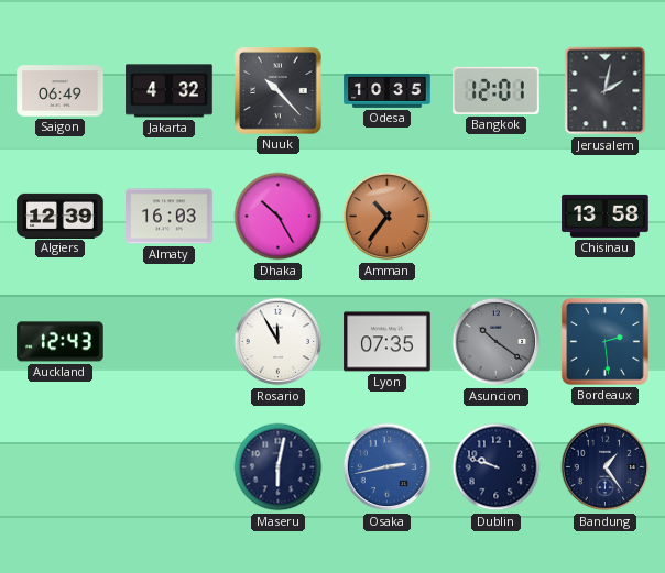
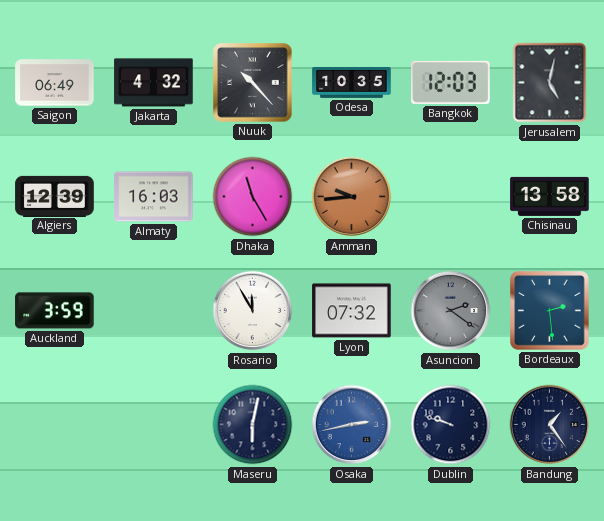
Bangkok: 12:01 -> 12:03
Jerusalem: 2:02 -> 5:02
Dhaka: 10:25 -> 11:25
Amman: 10:36 -> 9:44
Auckland: 12:43 -> 3:59
Lyon: 07:35 -> 07:32
Asuncion: 10:21 -> 2:21
